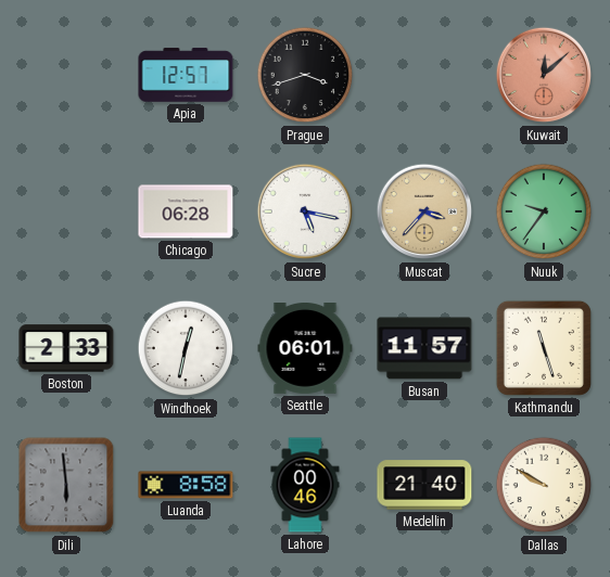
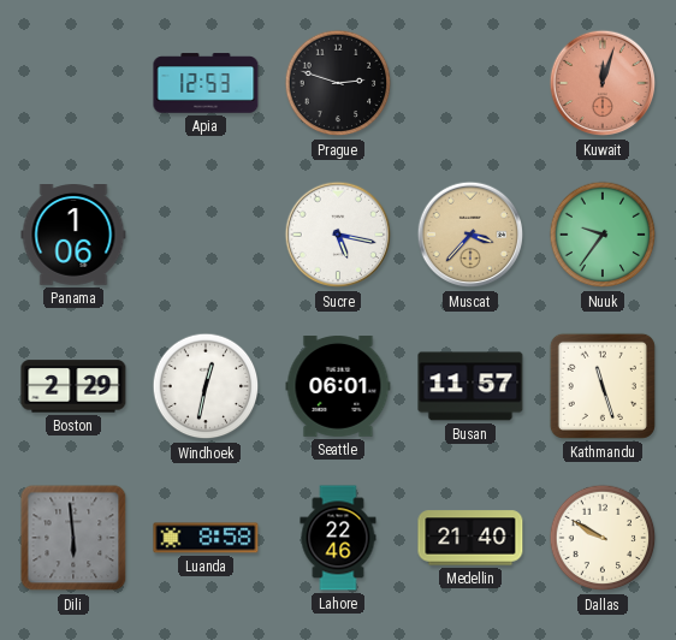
Apia: 12:57 -> 12:53
Prague: 3:42 -> 2:48
Kuwait: 12:08 -> 12:03
Panama: none -> 1:06
Chicago: 06:28 -> none
Boston: 2:33 -> 2:29
Lahore: 00:46 -> 22:46
